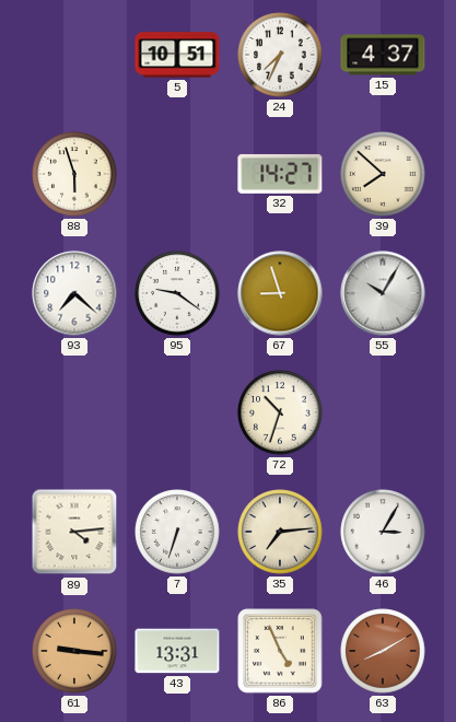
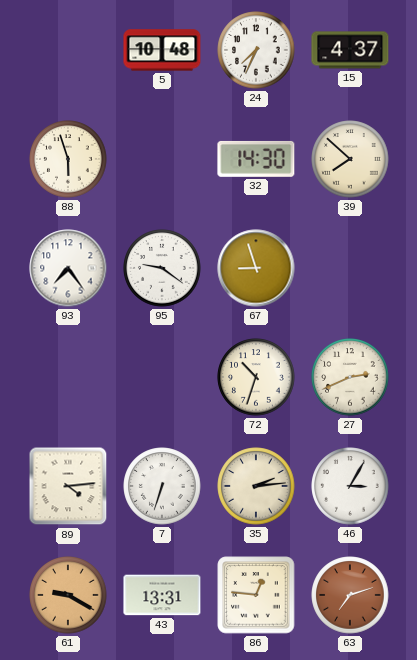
5: 10:51 -> 10:48
32: 14:27 -> 14:30
93: 7:22 -> 7:24
55: 10:05 -> none
27: none -> 2:41
35: 7:14 -> 2:14
61: 9:16 -> 9:20
86: 4:56 -> 12:46
63: 8:10 -> 7:12
